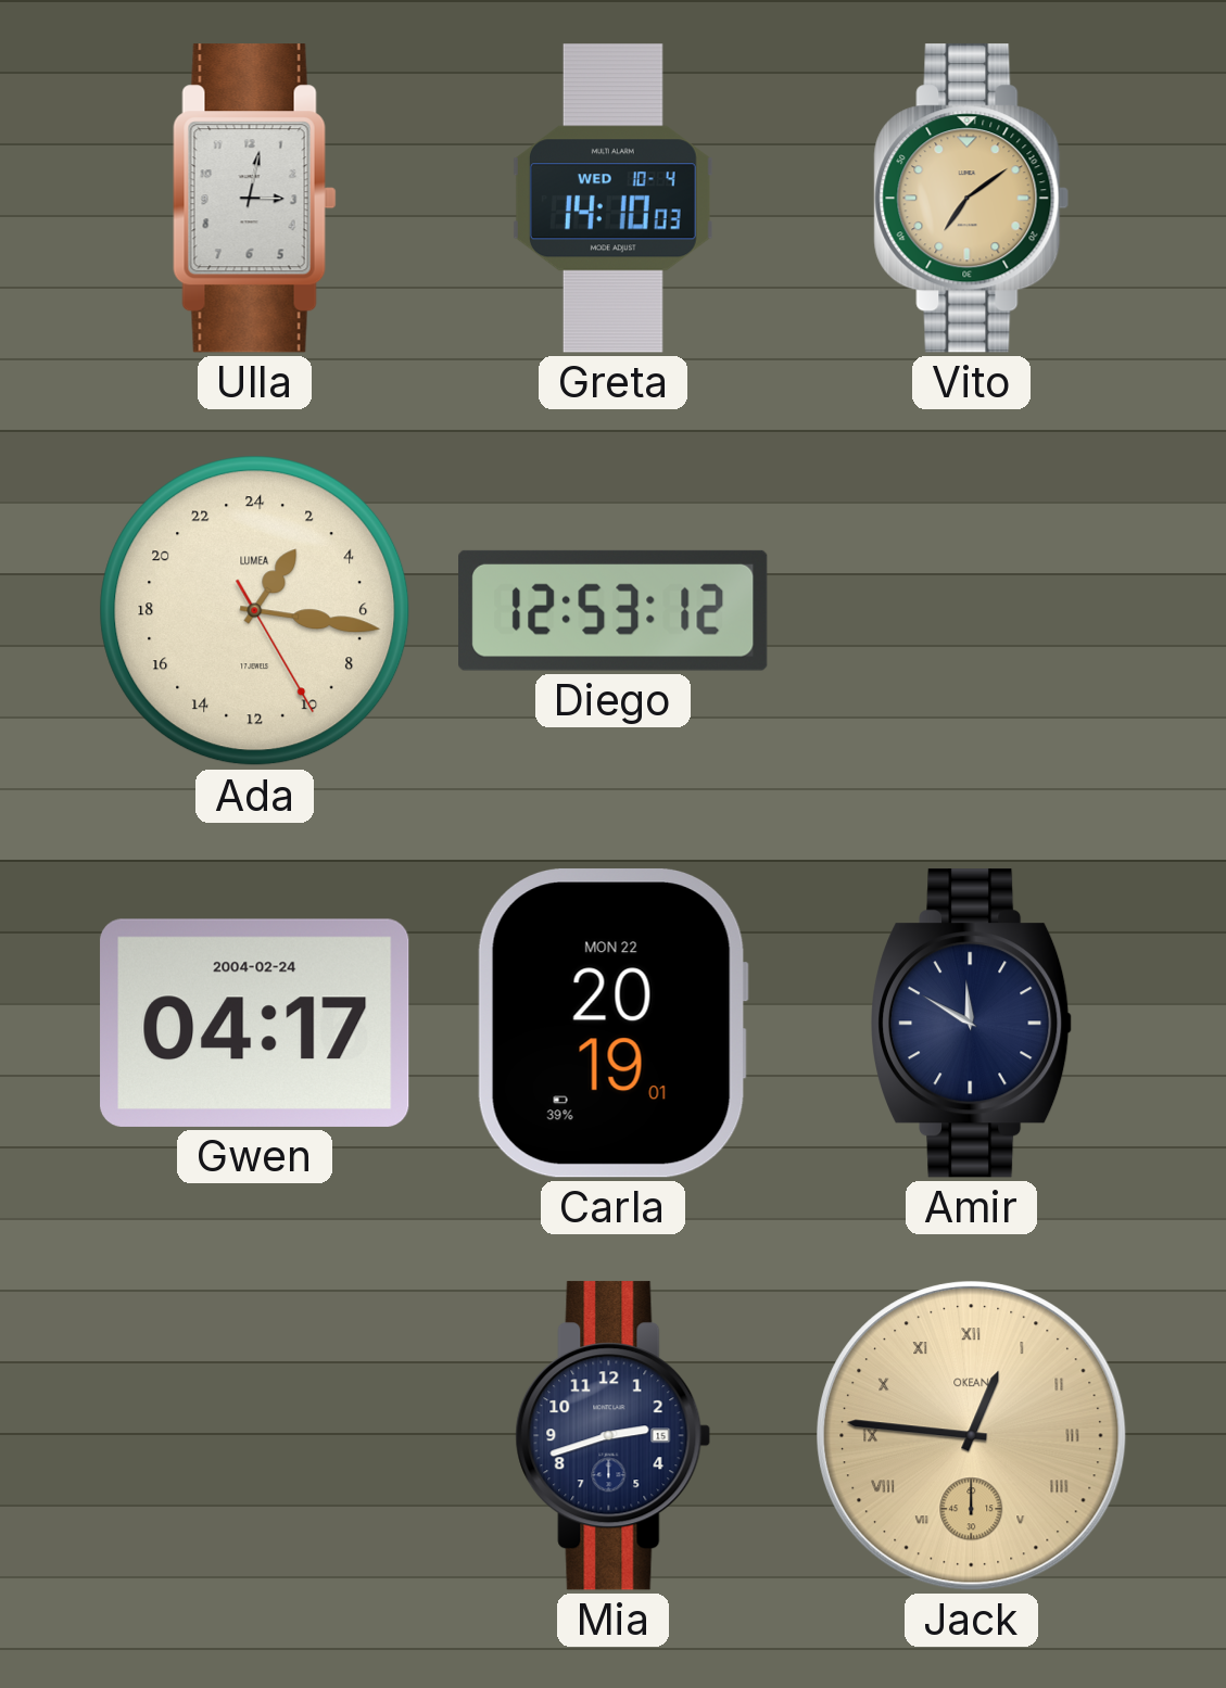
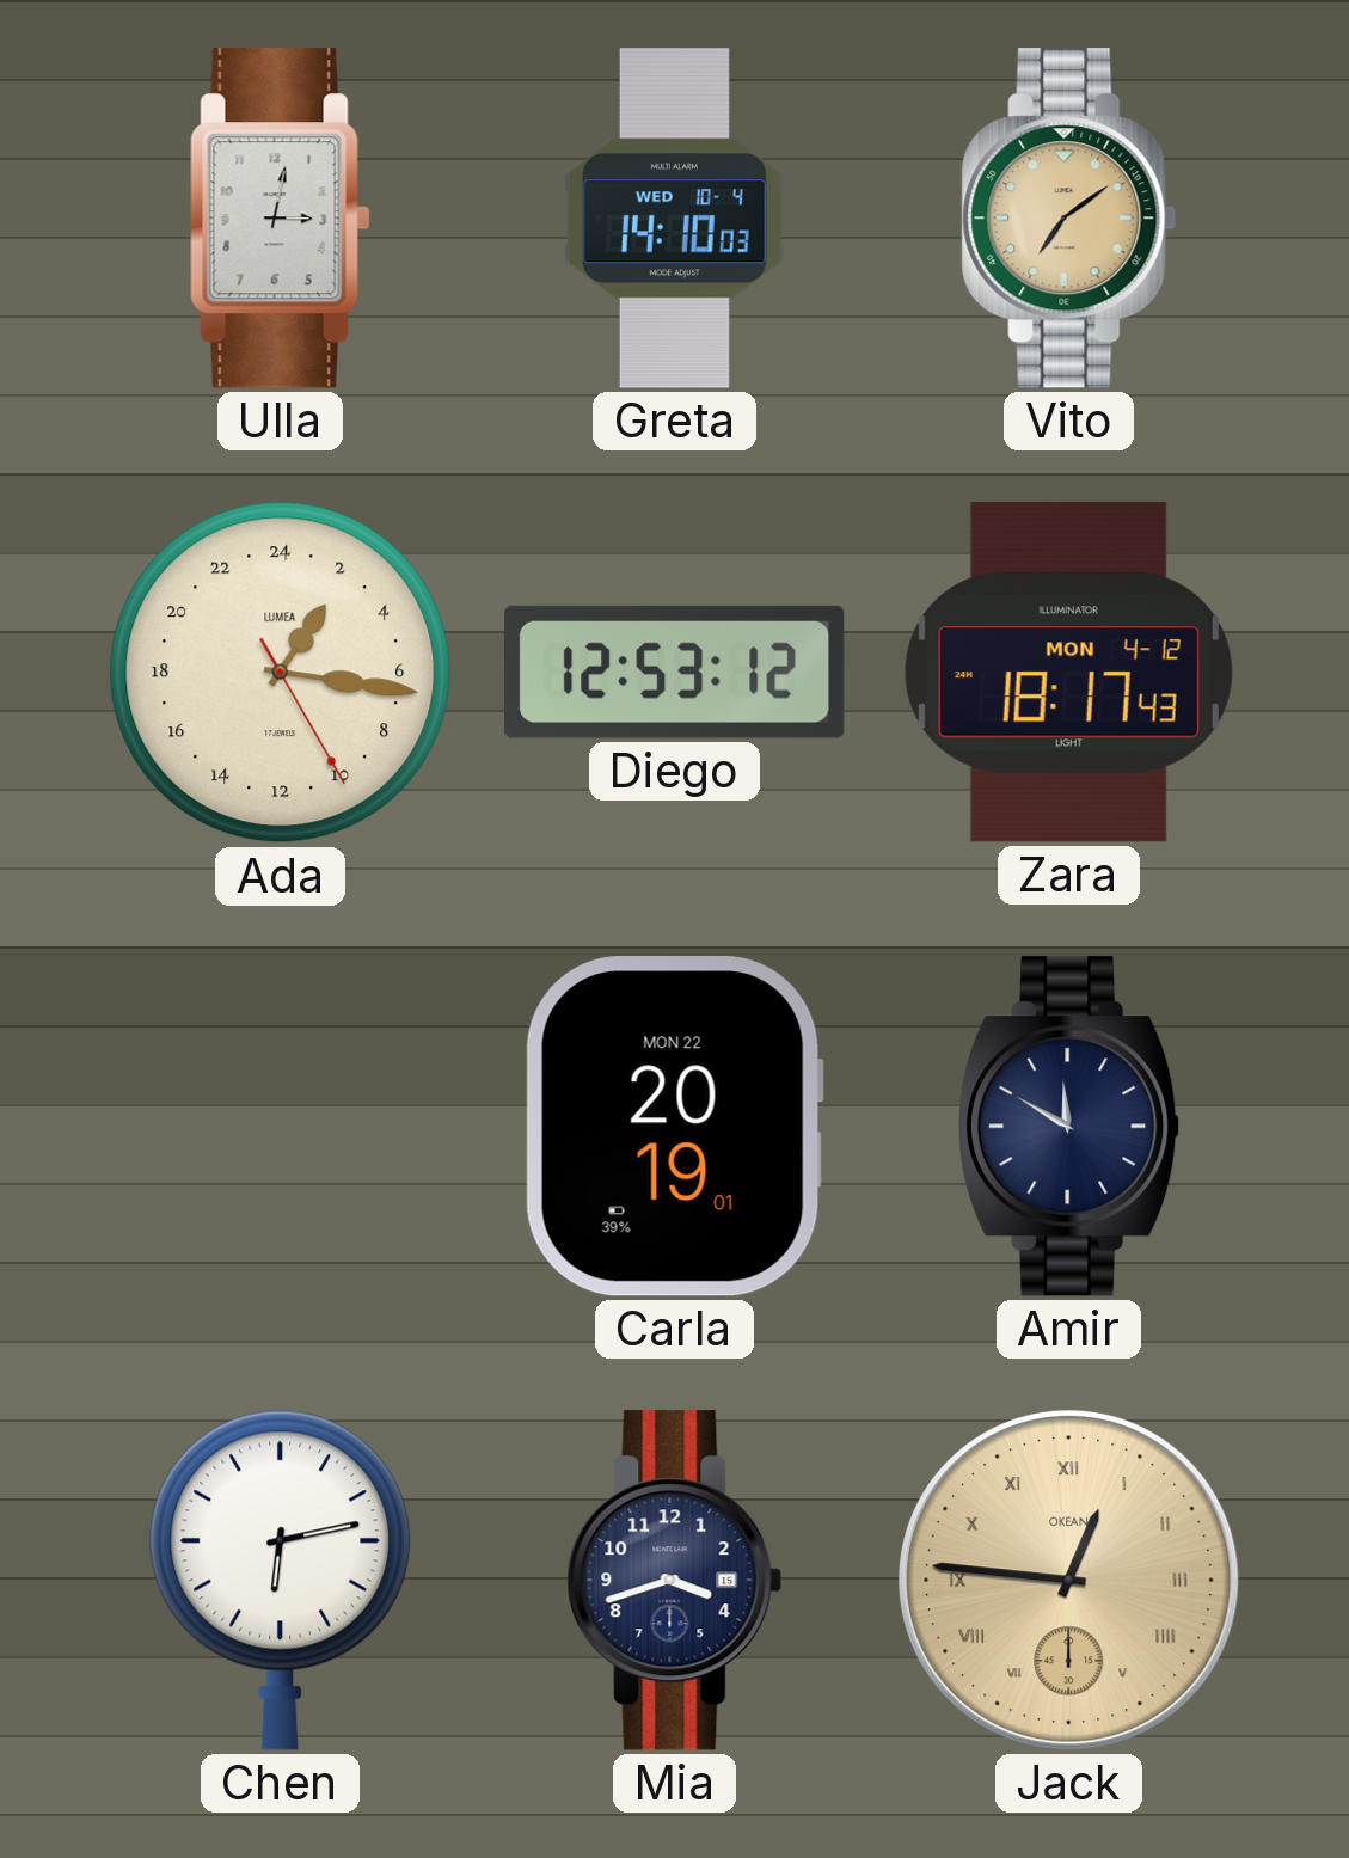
Zara: none -> 18:17
Gwen: 04:17 -> none
Chen: none -> 6:13
Mia: 2:42 -> 3:42
